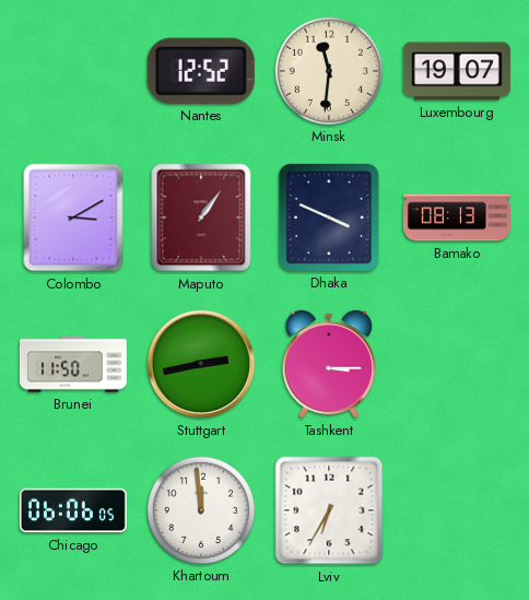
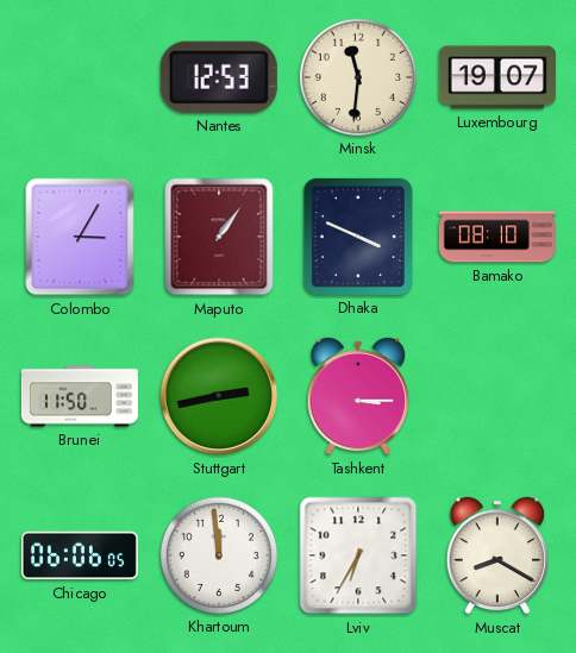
Nantes: 12:52 -> 12:53
Colombo: 3:10 -> 3:05
Bamako: 08:13 -> 08:10
Muscat: none -> 8:20
